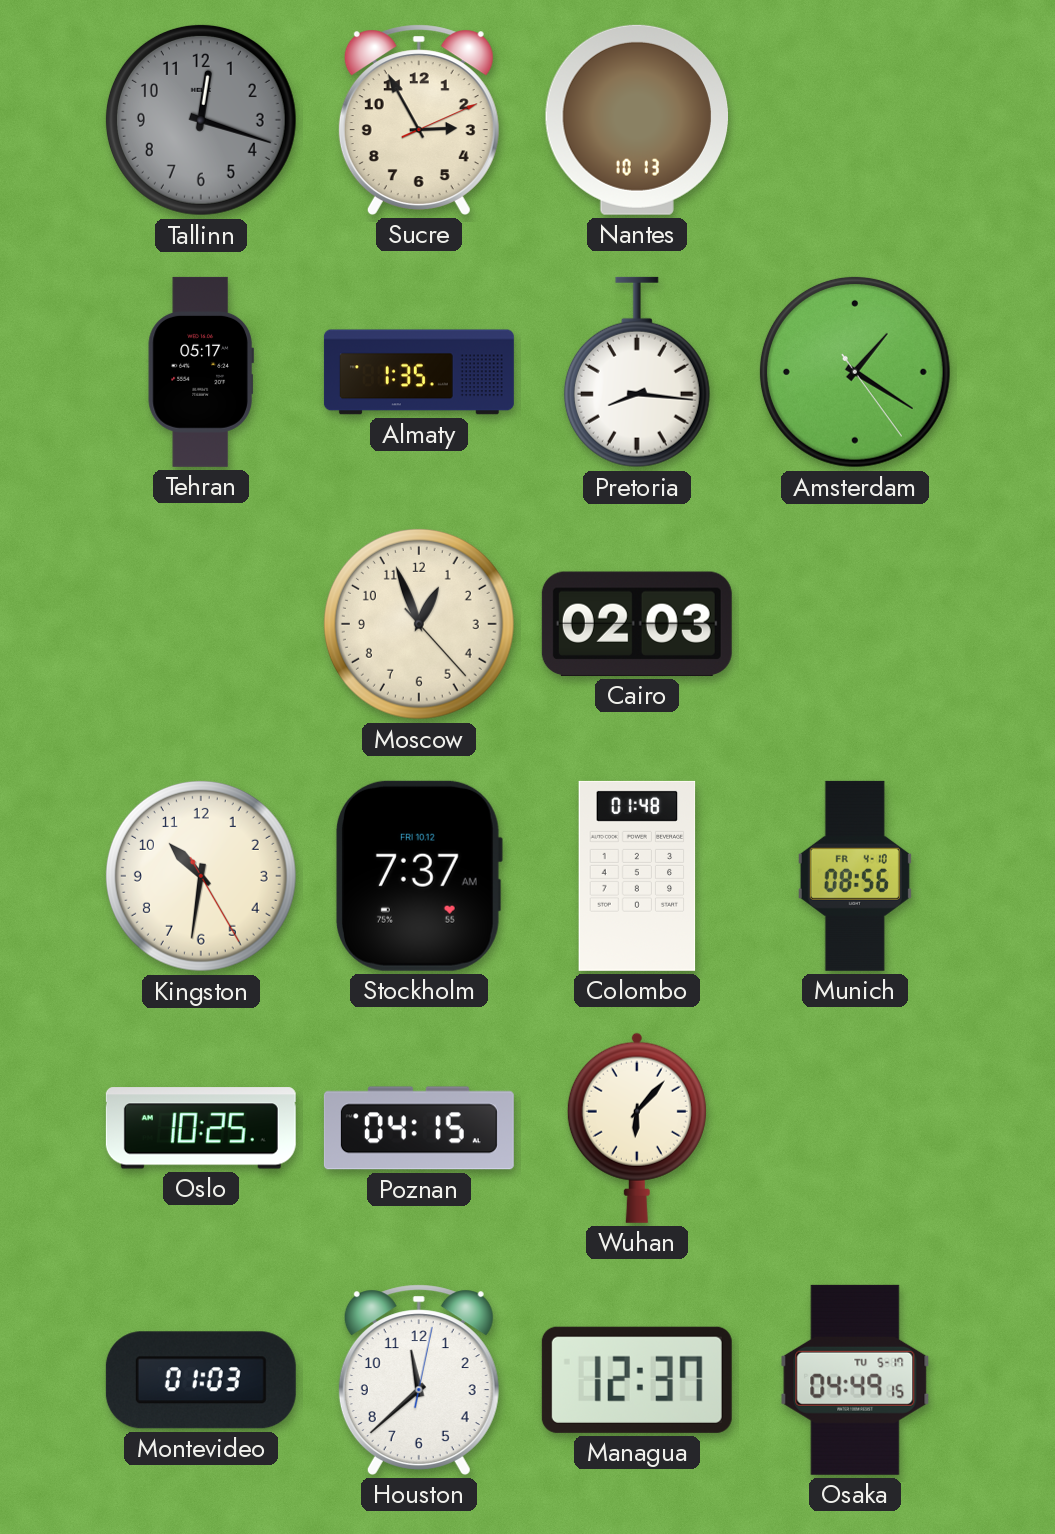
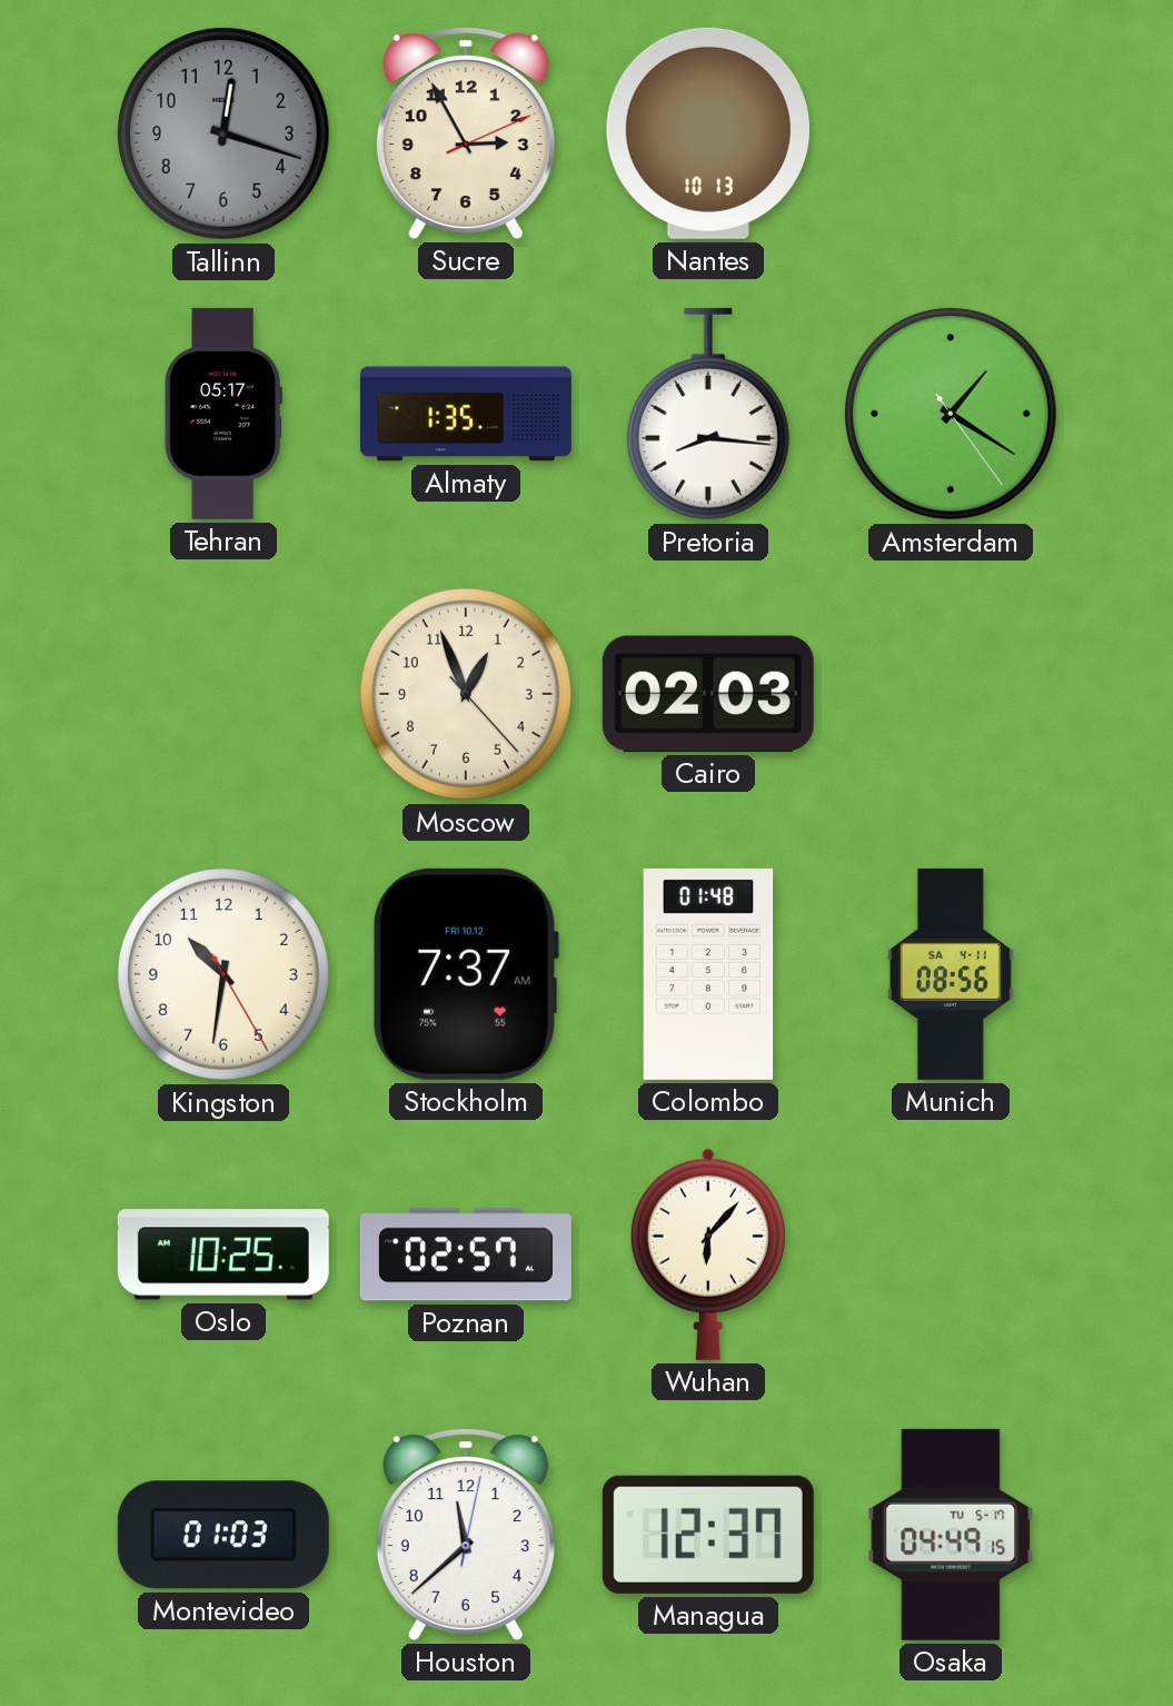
Munich date: FR 4-10 -> SA 4-11
Poznan: 04:15 -> 02:57
